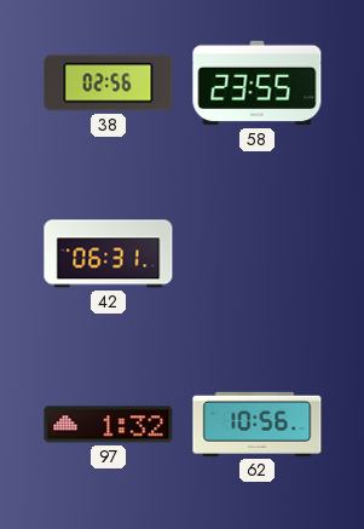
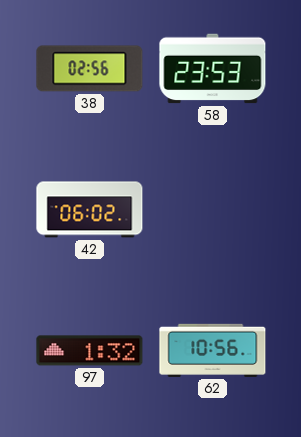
58: 23:55 -> 23:53
42: 06:31 -> 06:02
